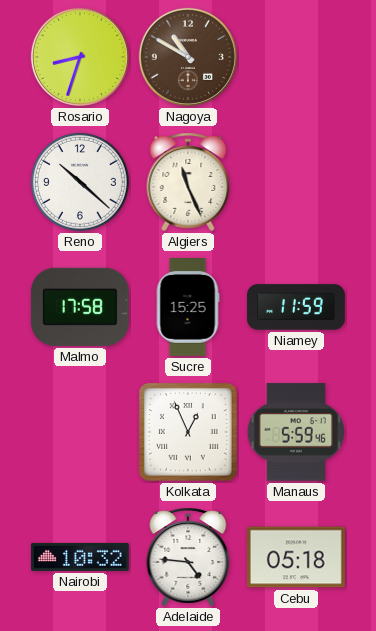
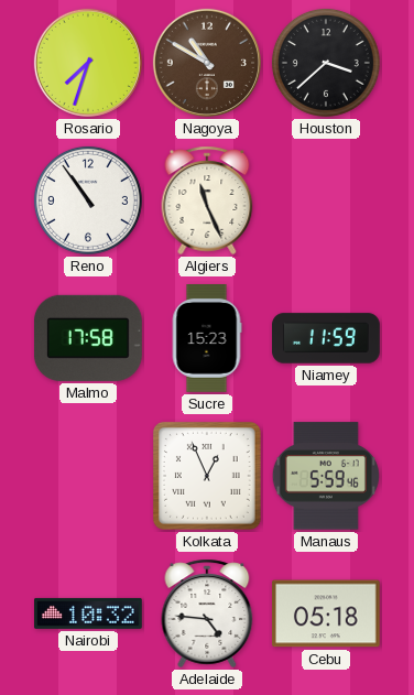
Rosario: 8:33 -> 7:33
Houston: none -> 3:38
Reno: 10:22 -> 10:54
Sucre: 15:25 -> 15:23
